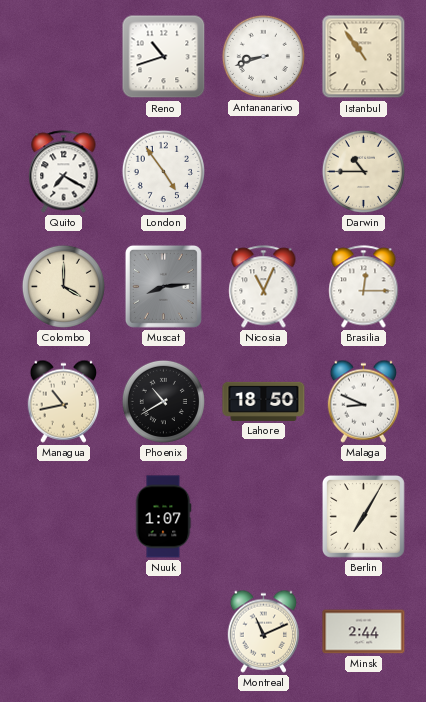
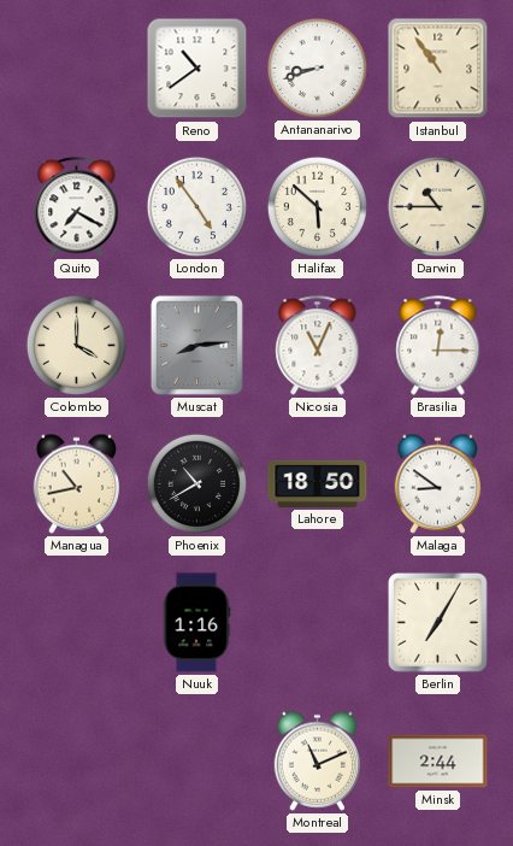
Reno: 10:42 -> 10:39
Halifax: none -> 5:52
Malaga: 8:49 -> 8:51
Nuuk: 1:07 -> 1:16
